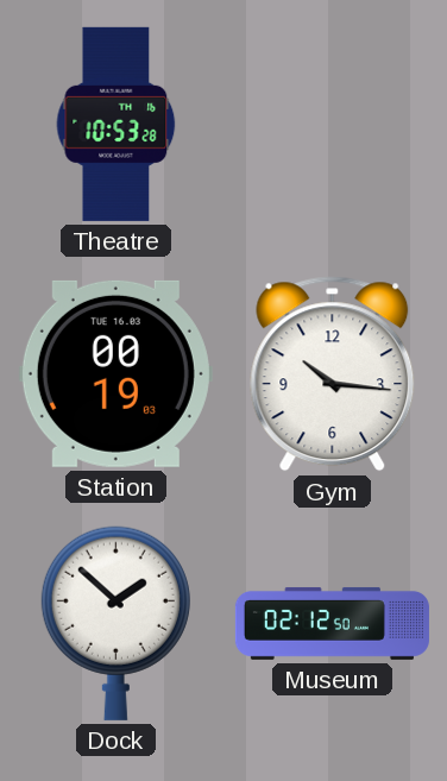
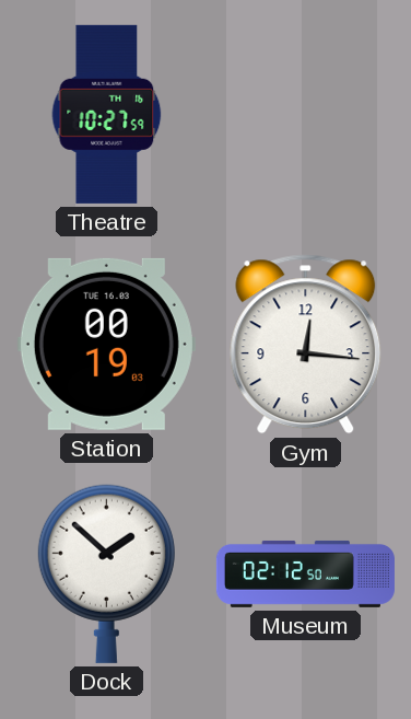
Theatre: 10:53 -> 10:27
Gym: 10:16 -> 12:16
